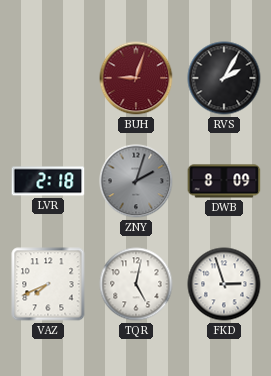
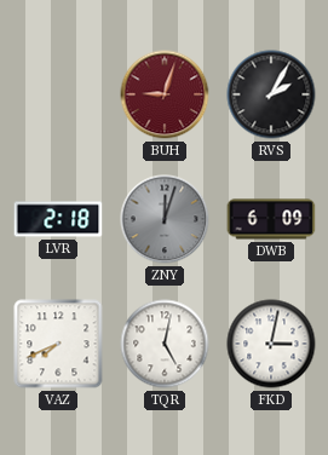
ZNY: 2:03 -> 12:03
DWB: 8:09 -> 6:09
FKD: 2:57 -> 3:02
